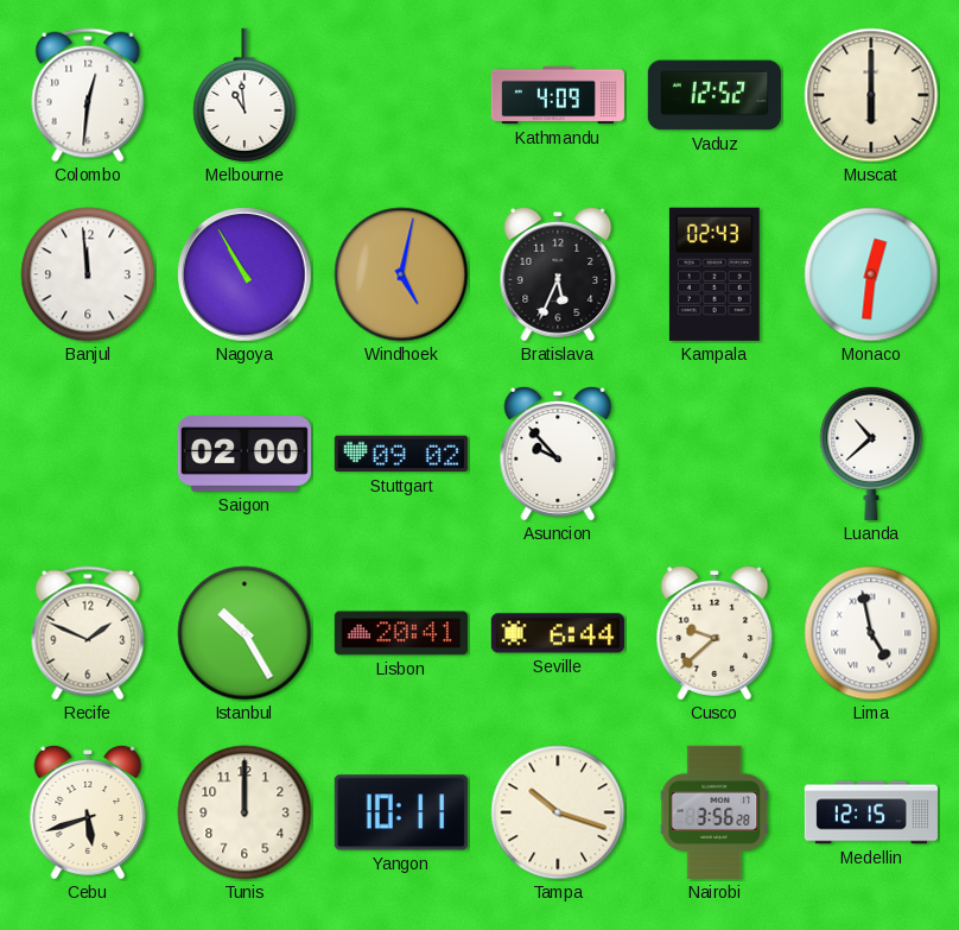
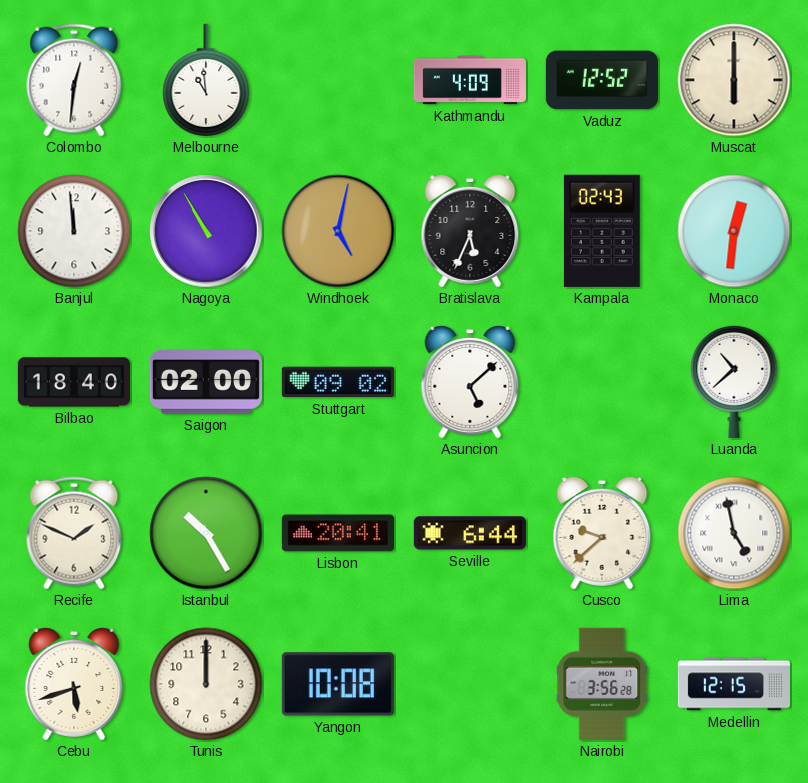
Bilbao: none -> 18:40
Asuncion: 9:53 -> 5:08
Yangon: 10:11 -> 10:08
Tampa: 10:18 -> none
